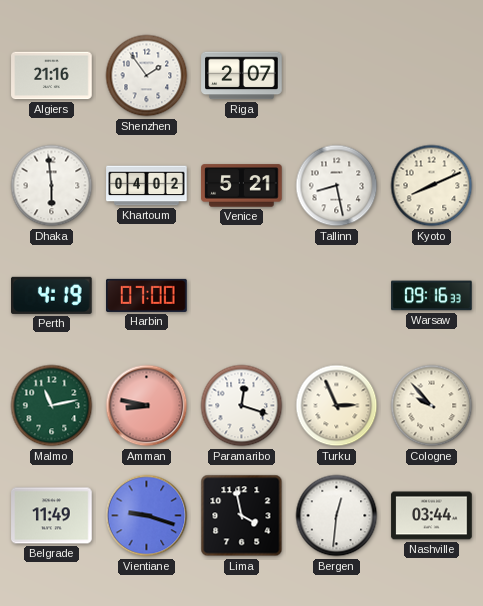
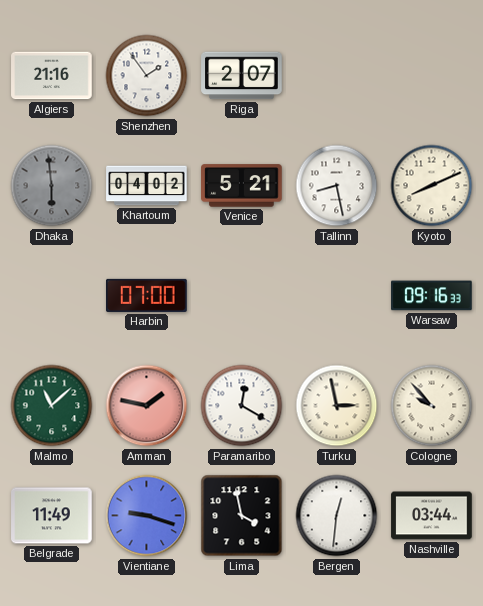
Dhaka dial: white -> grey
Perth: 4:19 -> none
Malmo: 11:13 -> 11:08
Amman: 8:47 -> 1:47
Paramaribo: 12:18 -> 12:20
Turku: 2:56 -> 2:58
